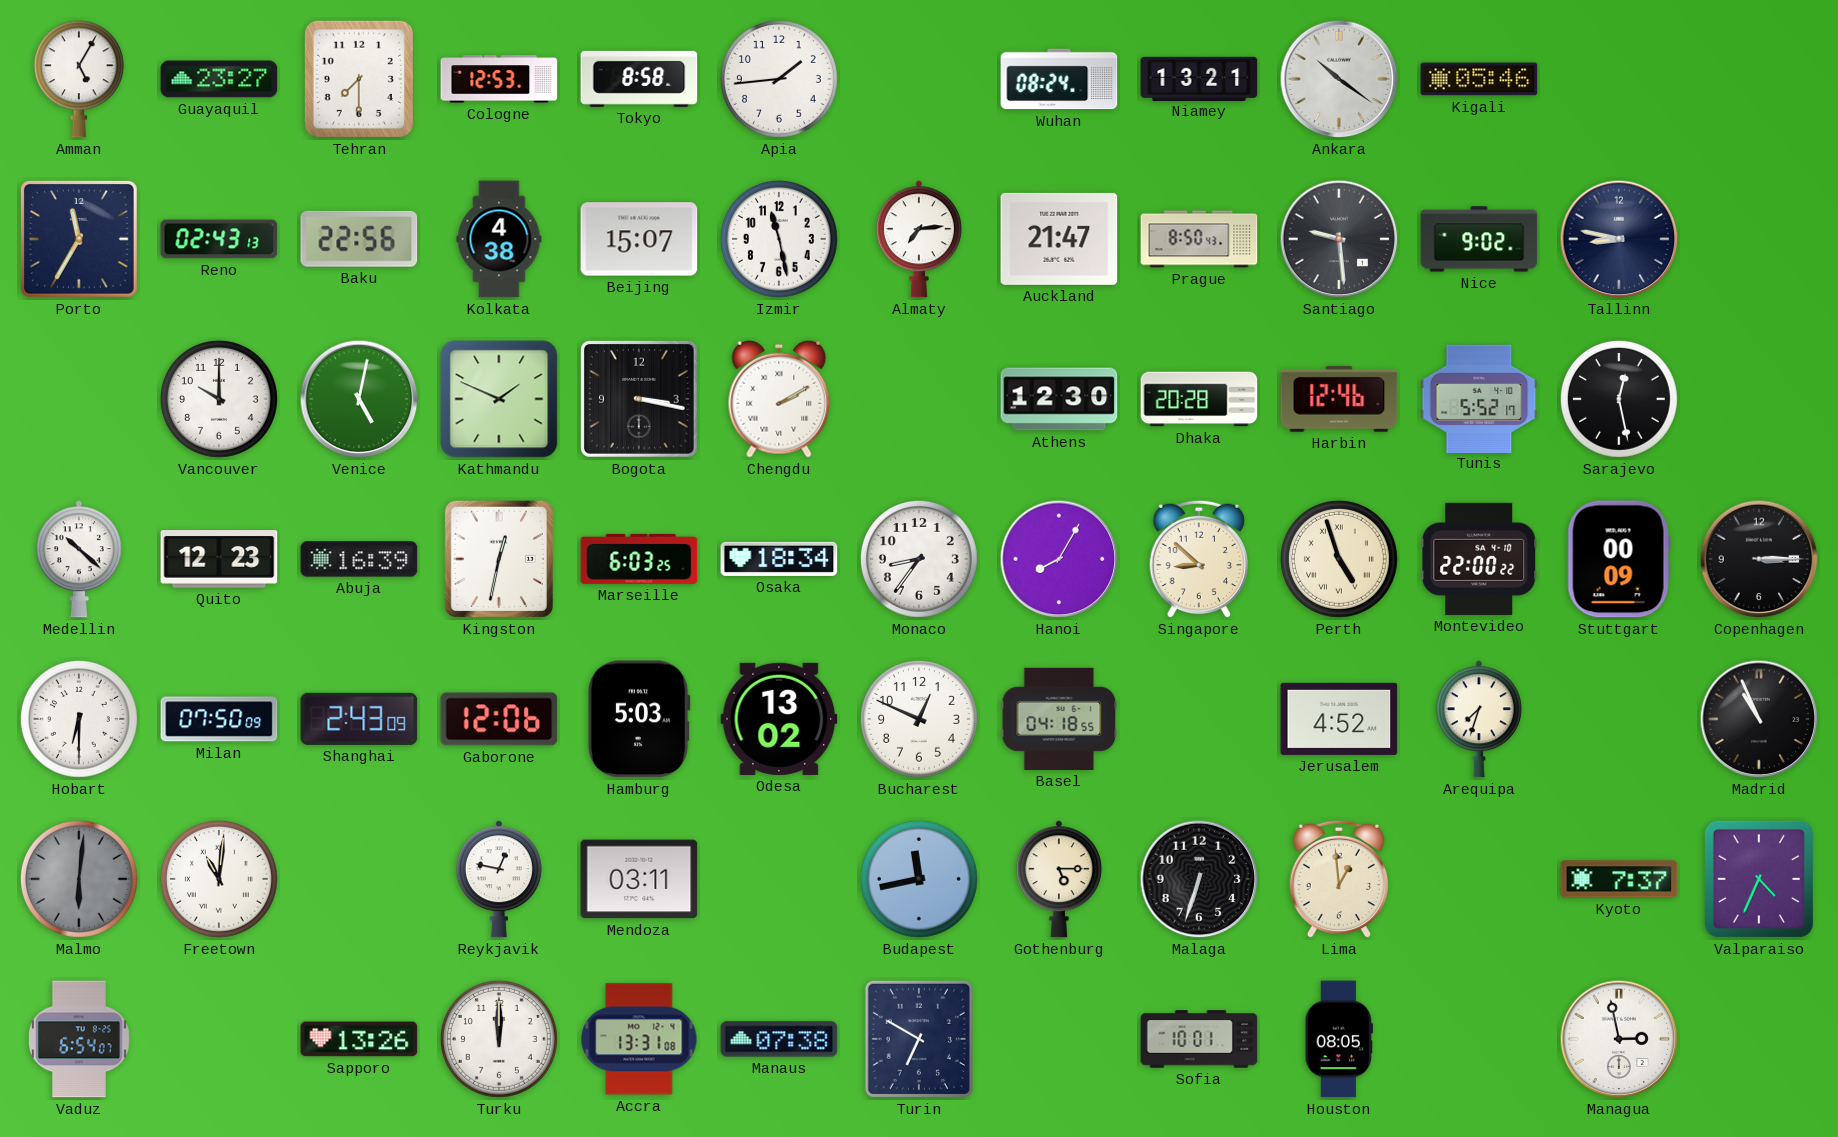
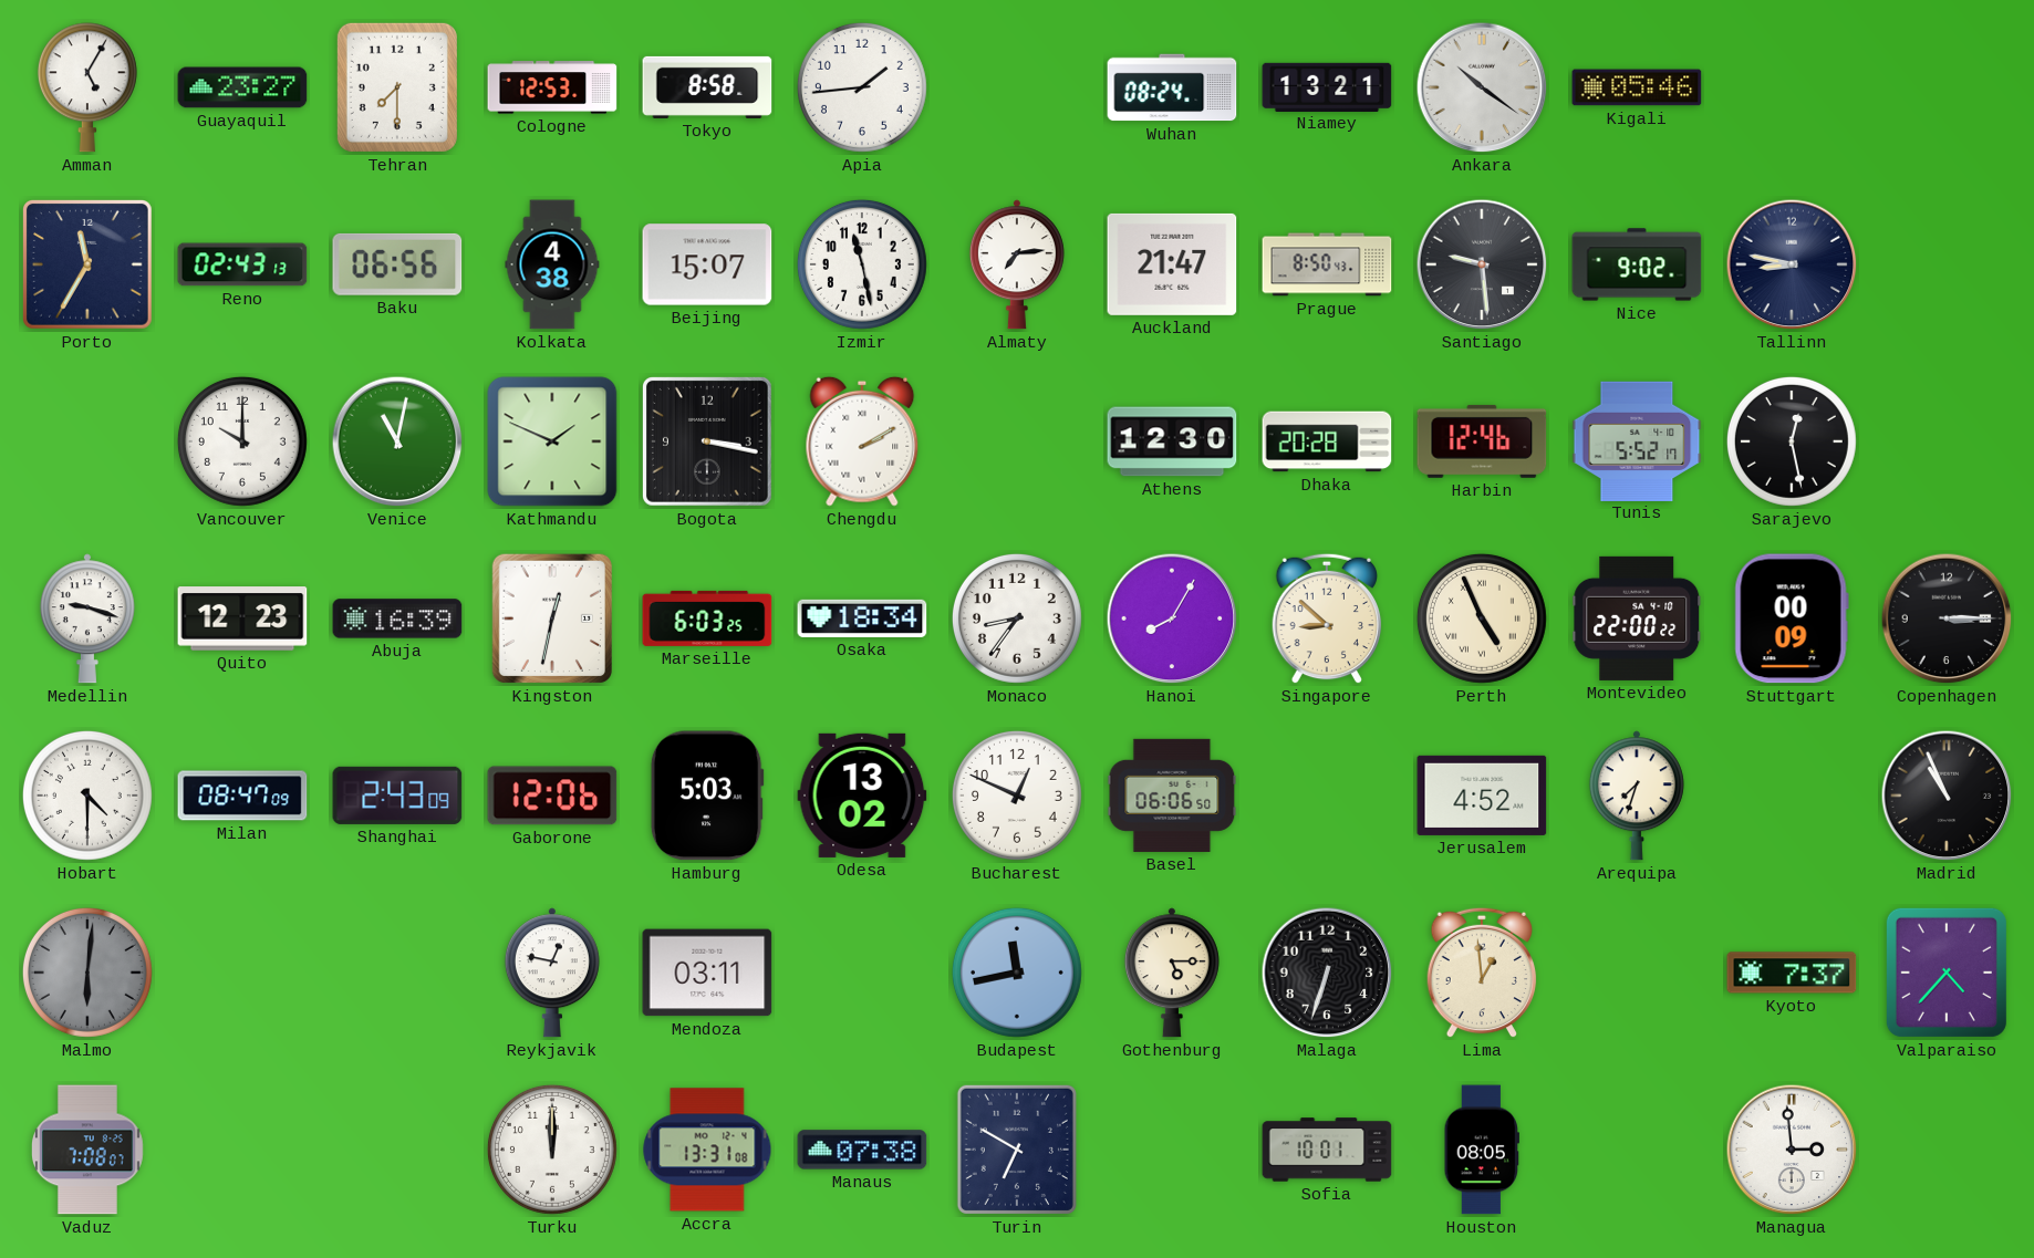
Baku: 22:56 -> 06:56
Venice: 5:02 -> 11:02
Medellin: 10:22 -> 9:18
Perth: 4:57 -> 4:56
Hobart: 6:30 -> 4:30
Milan: 07:50 -> 08:47
Basel: 04:18 -> 06:06
Freetown: 11:01 -> none
Valparaiso: 4:34 -> 4:37
Vaduz: 6:54 -> 7:08
Sapporo: 13:26 -> none
Managua: 2:58 -> 2:59
